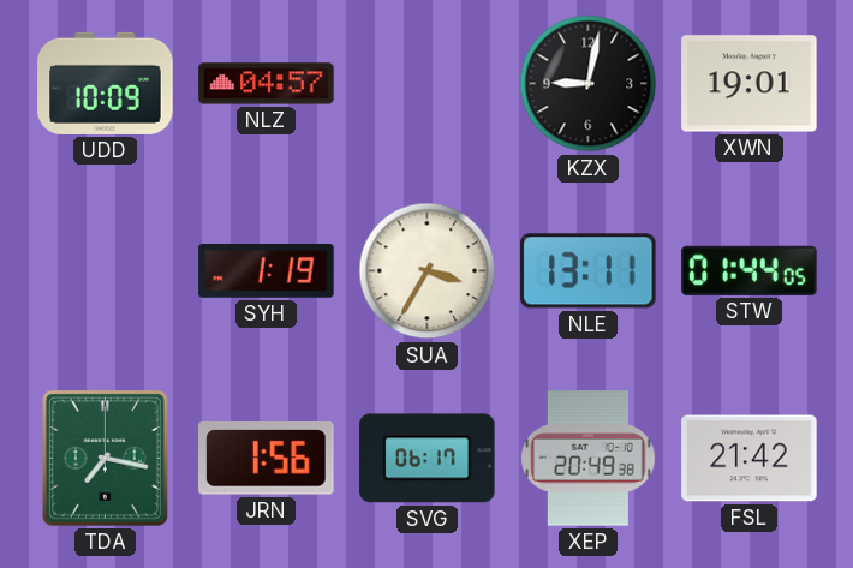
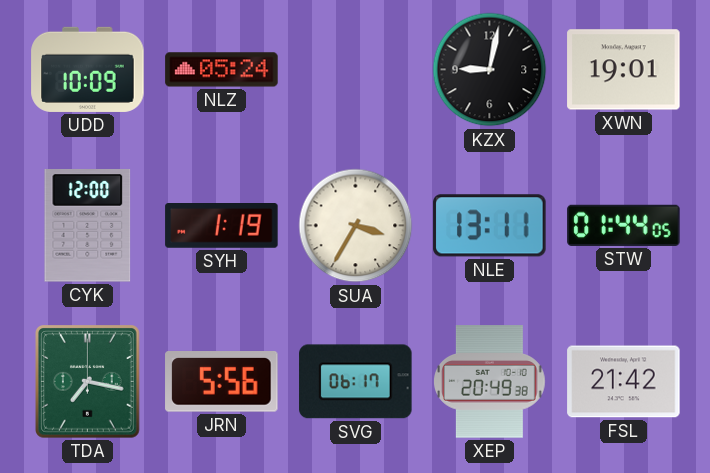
NLZ: 04:57 -> 05:24
CYK: none -> 12:00
JRN: 1:56 -> 5:56
